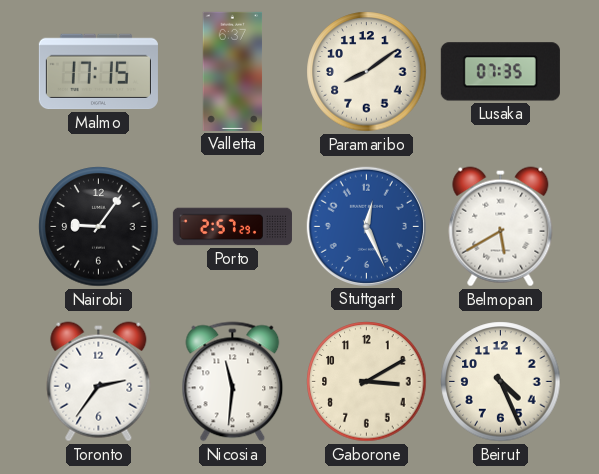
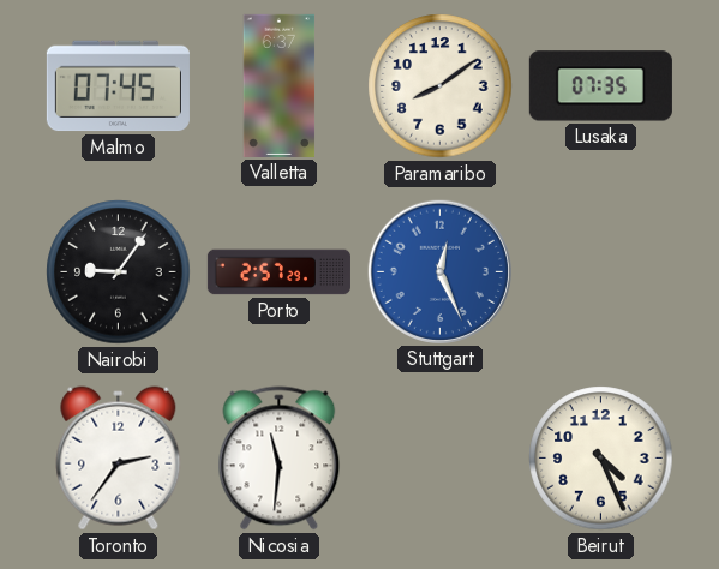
Malmo: 17:15 -> 07:45
Belmopan: 5:40 -> none
Gaborone: 3:10 -> none
